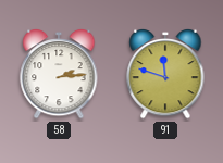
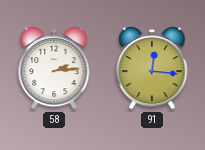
91: 11:48 -> 12:16
